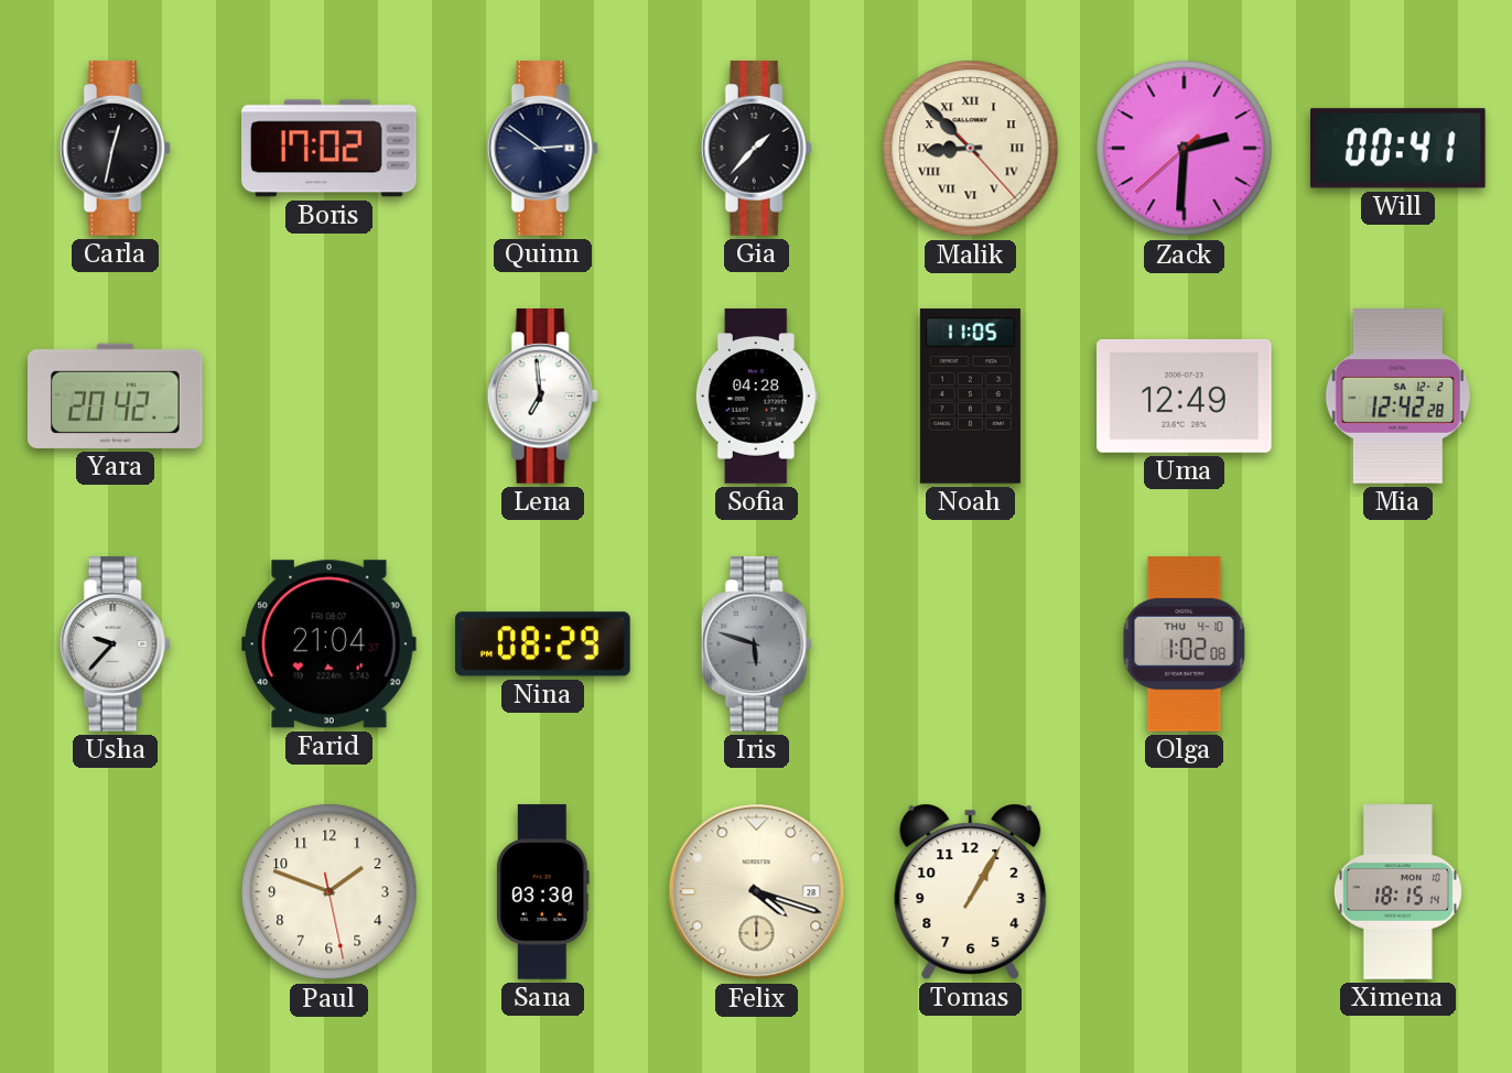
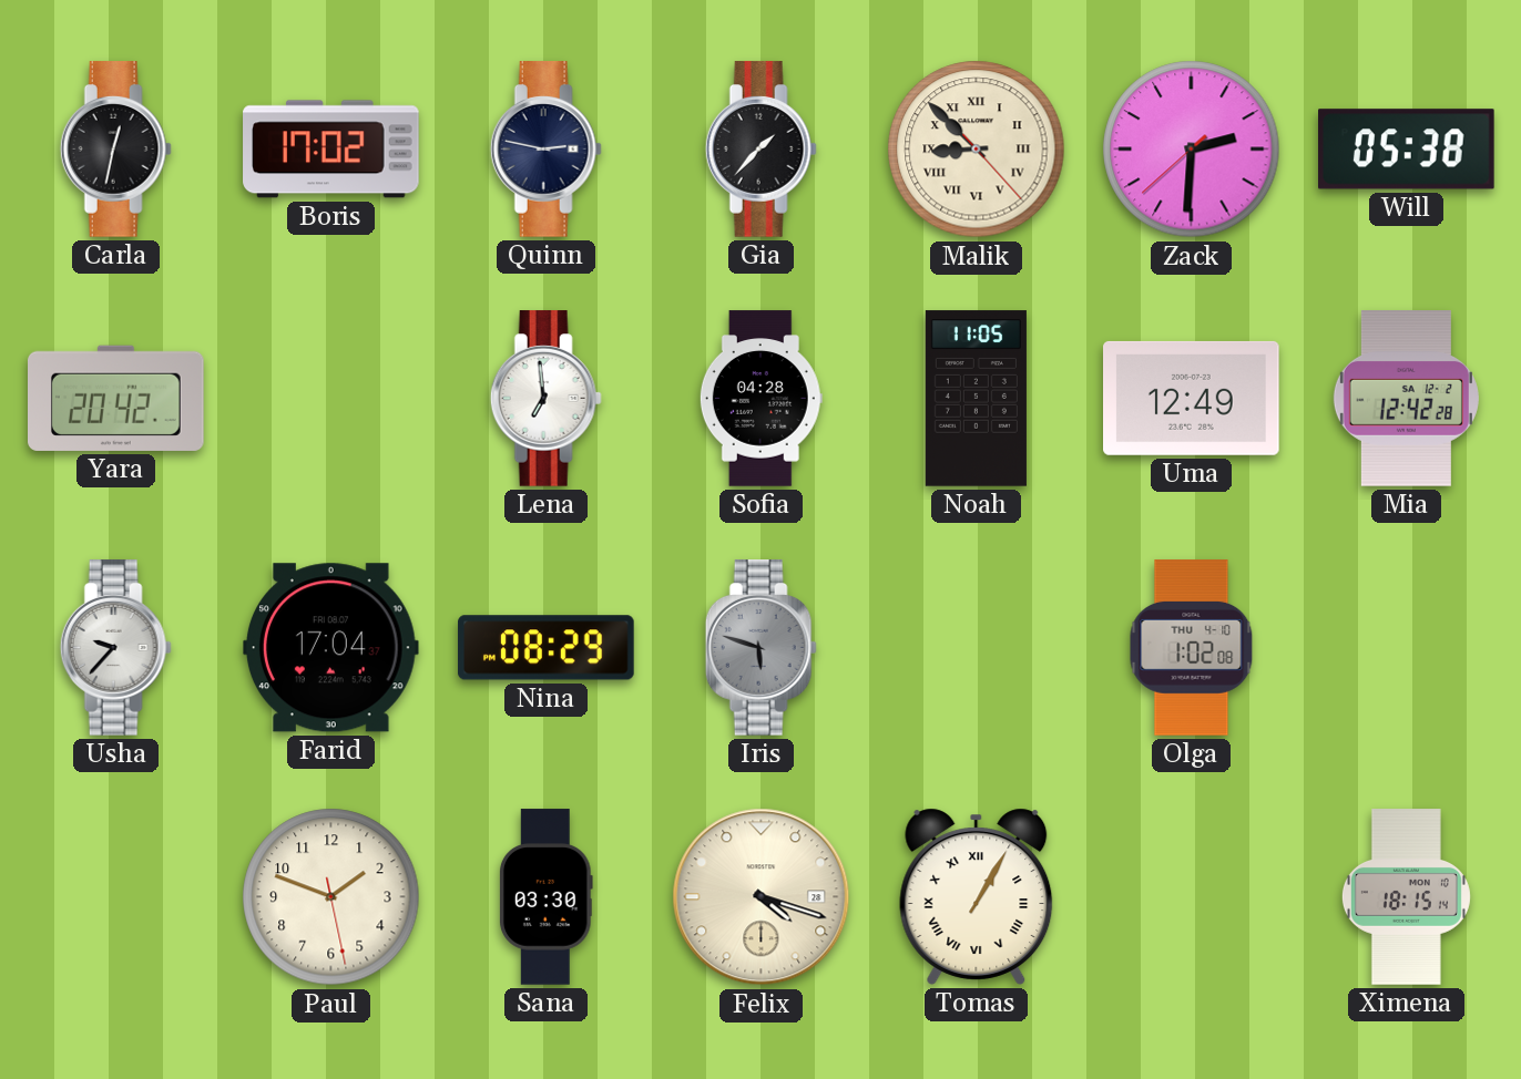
Quinn: 2:51 -> 2:47
Will: 00:41 -> 05:38
Farid: 21:04 -> 17:04
Tomas numerals: Arabic -> Roman
